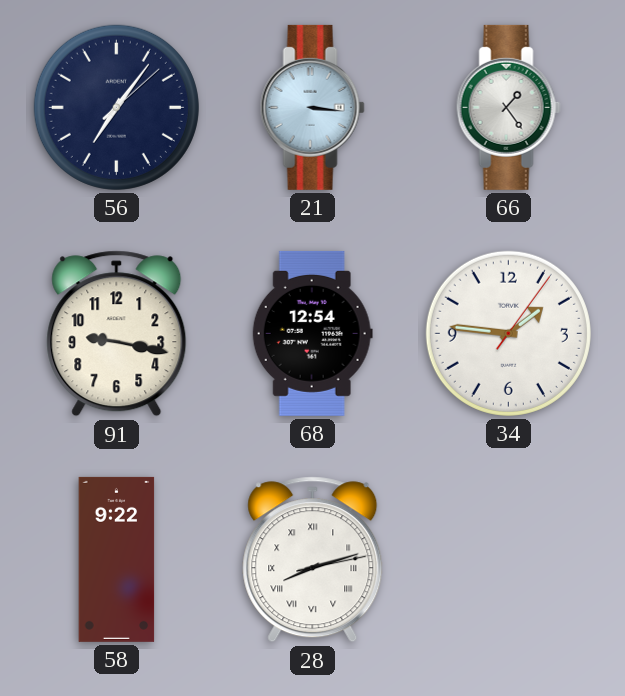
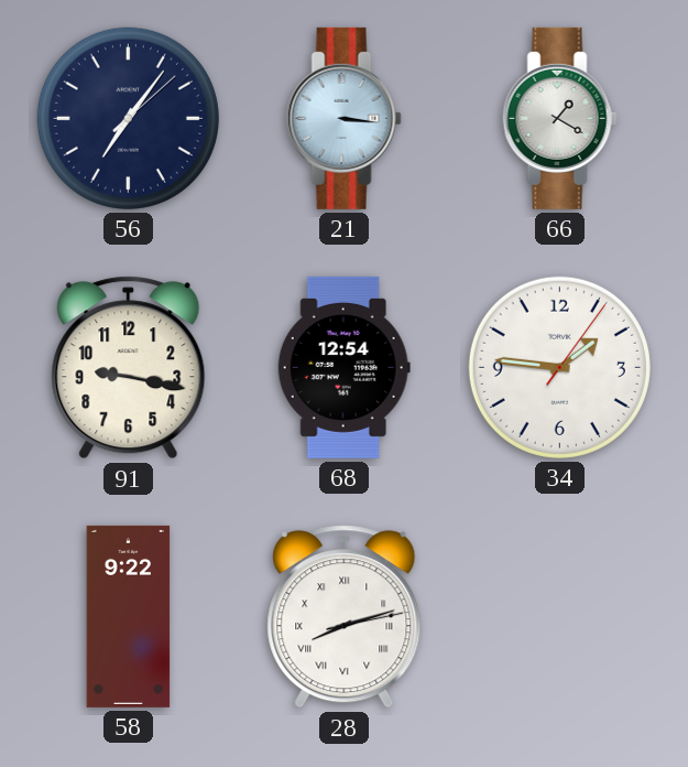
66: 1:24 -> 1:20
